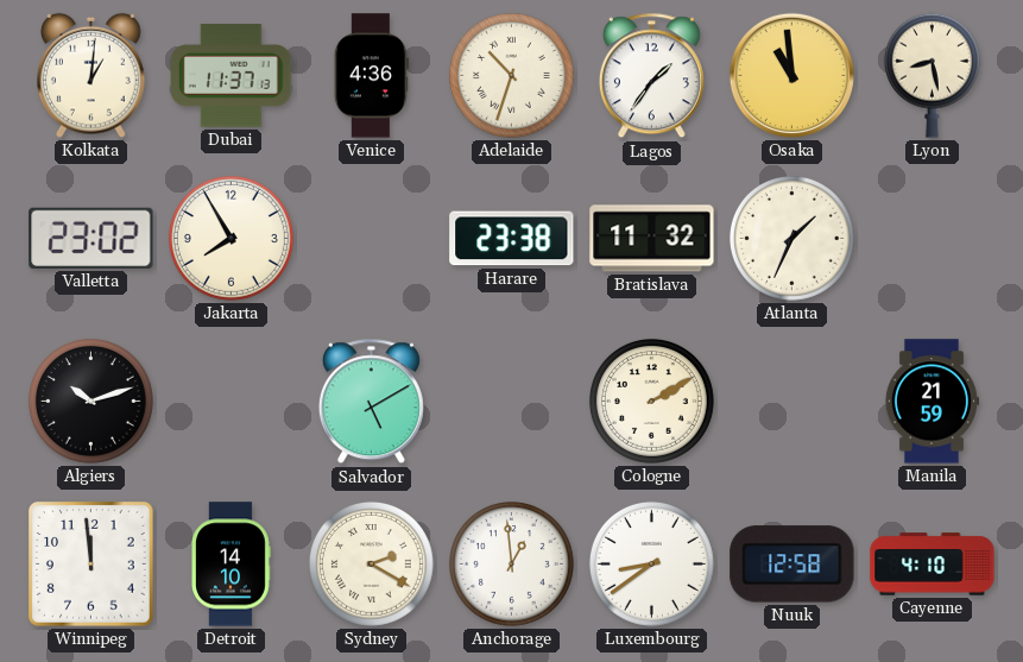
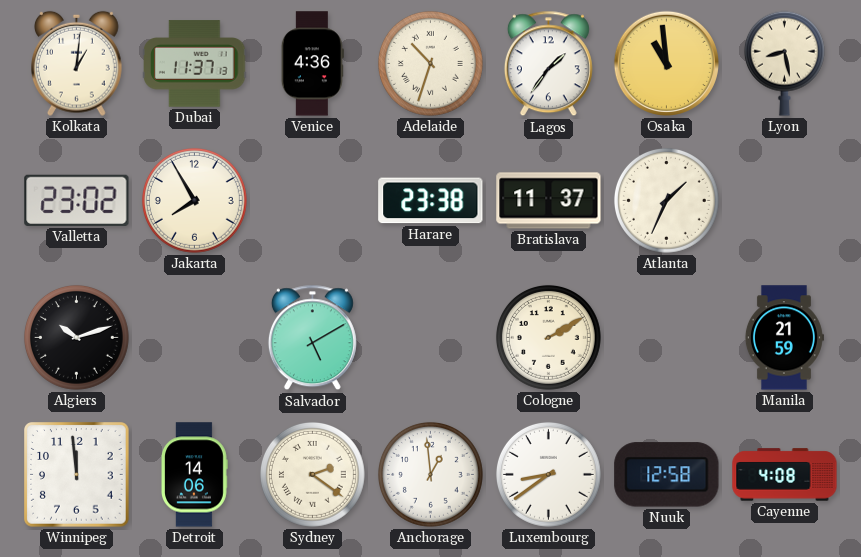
Bratislava: 11:32 -> 11:37
Detroit: 14:10 -> 14:06
Sydney: 2:20 -> 2:21
Cayenne: 4:10 -> 4:08
